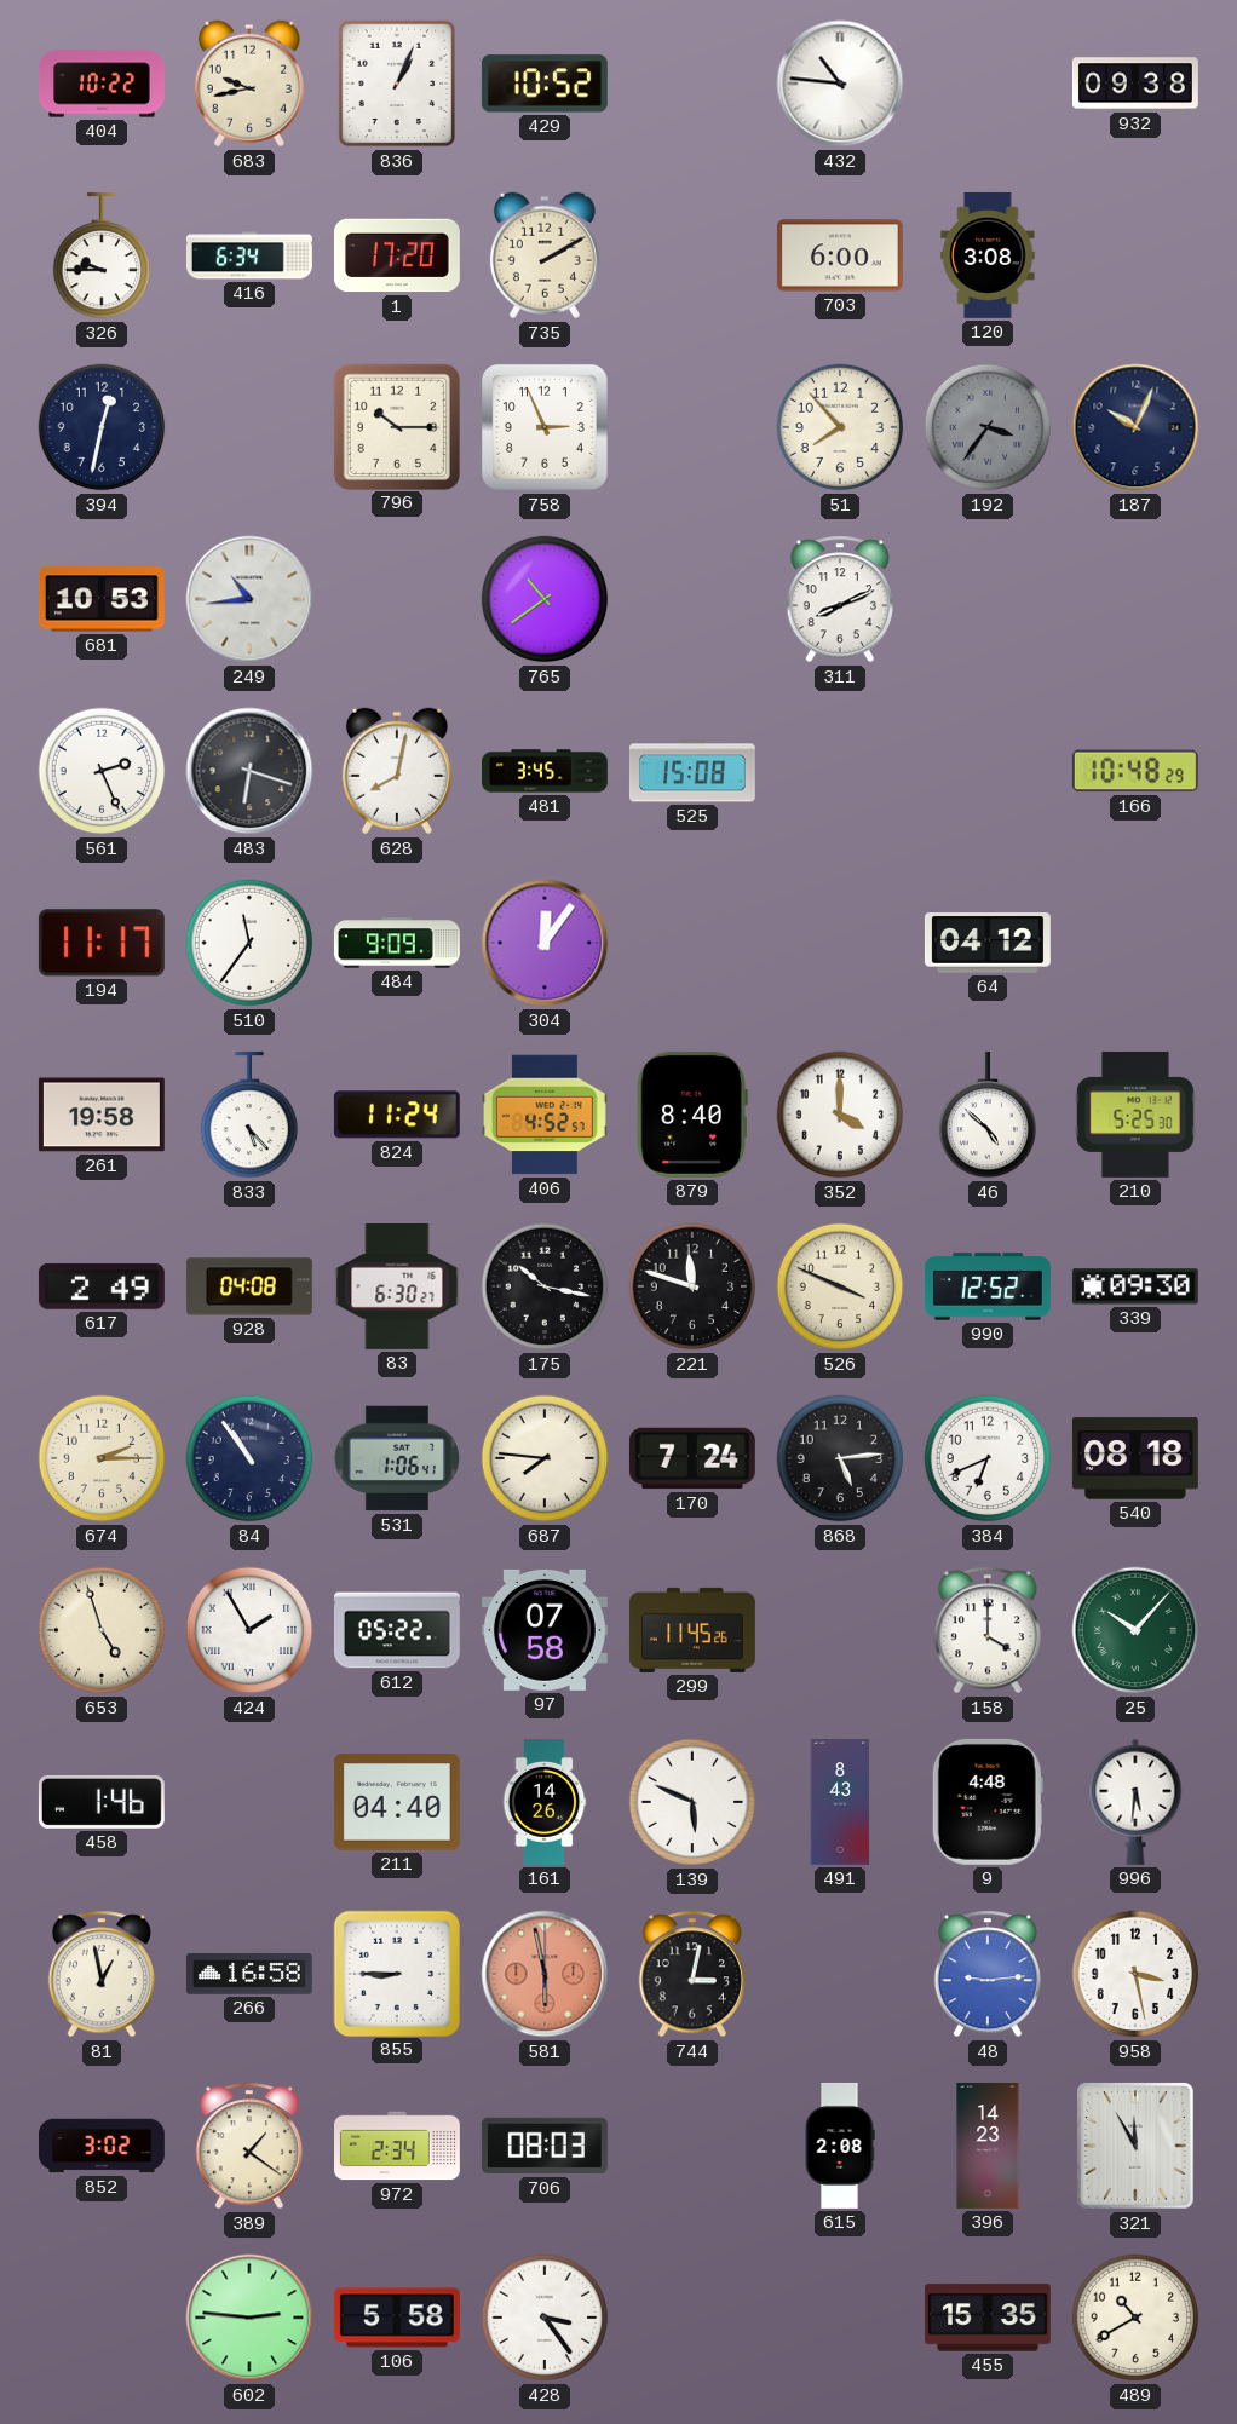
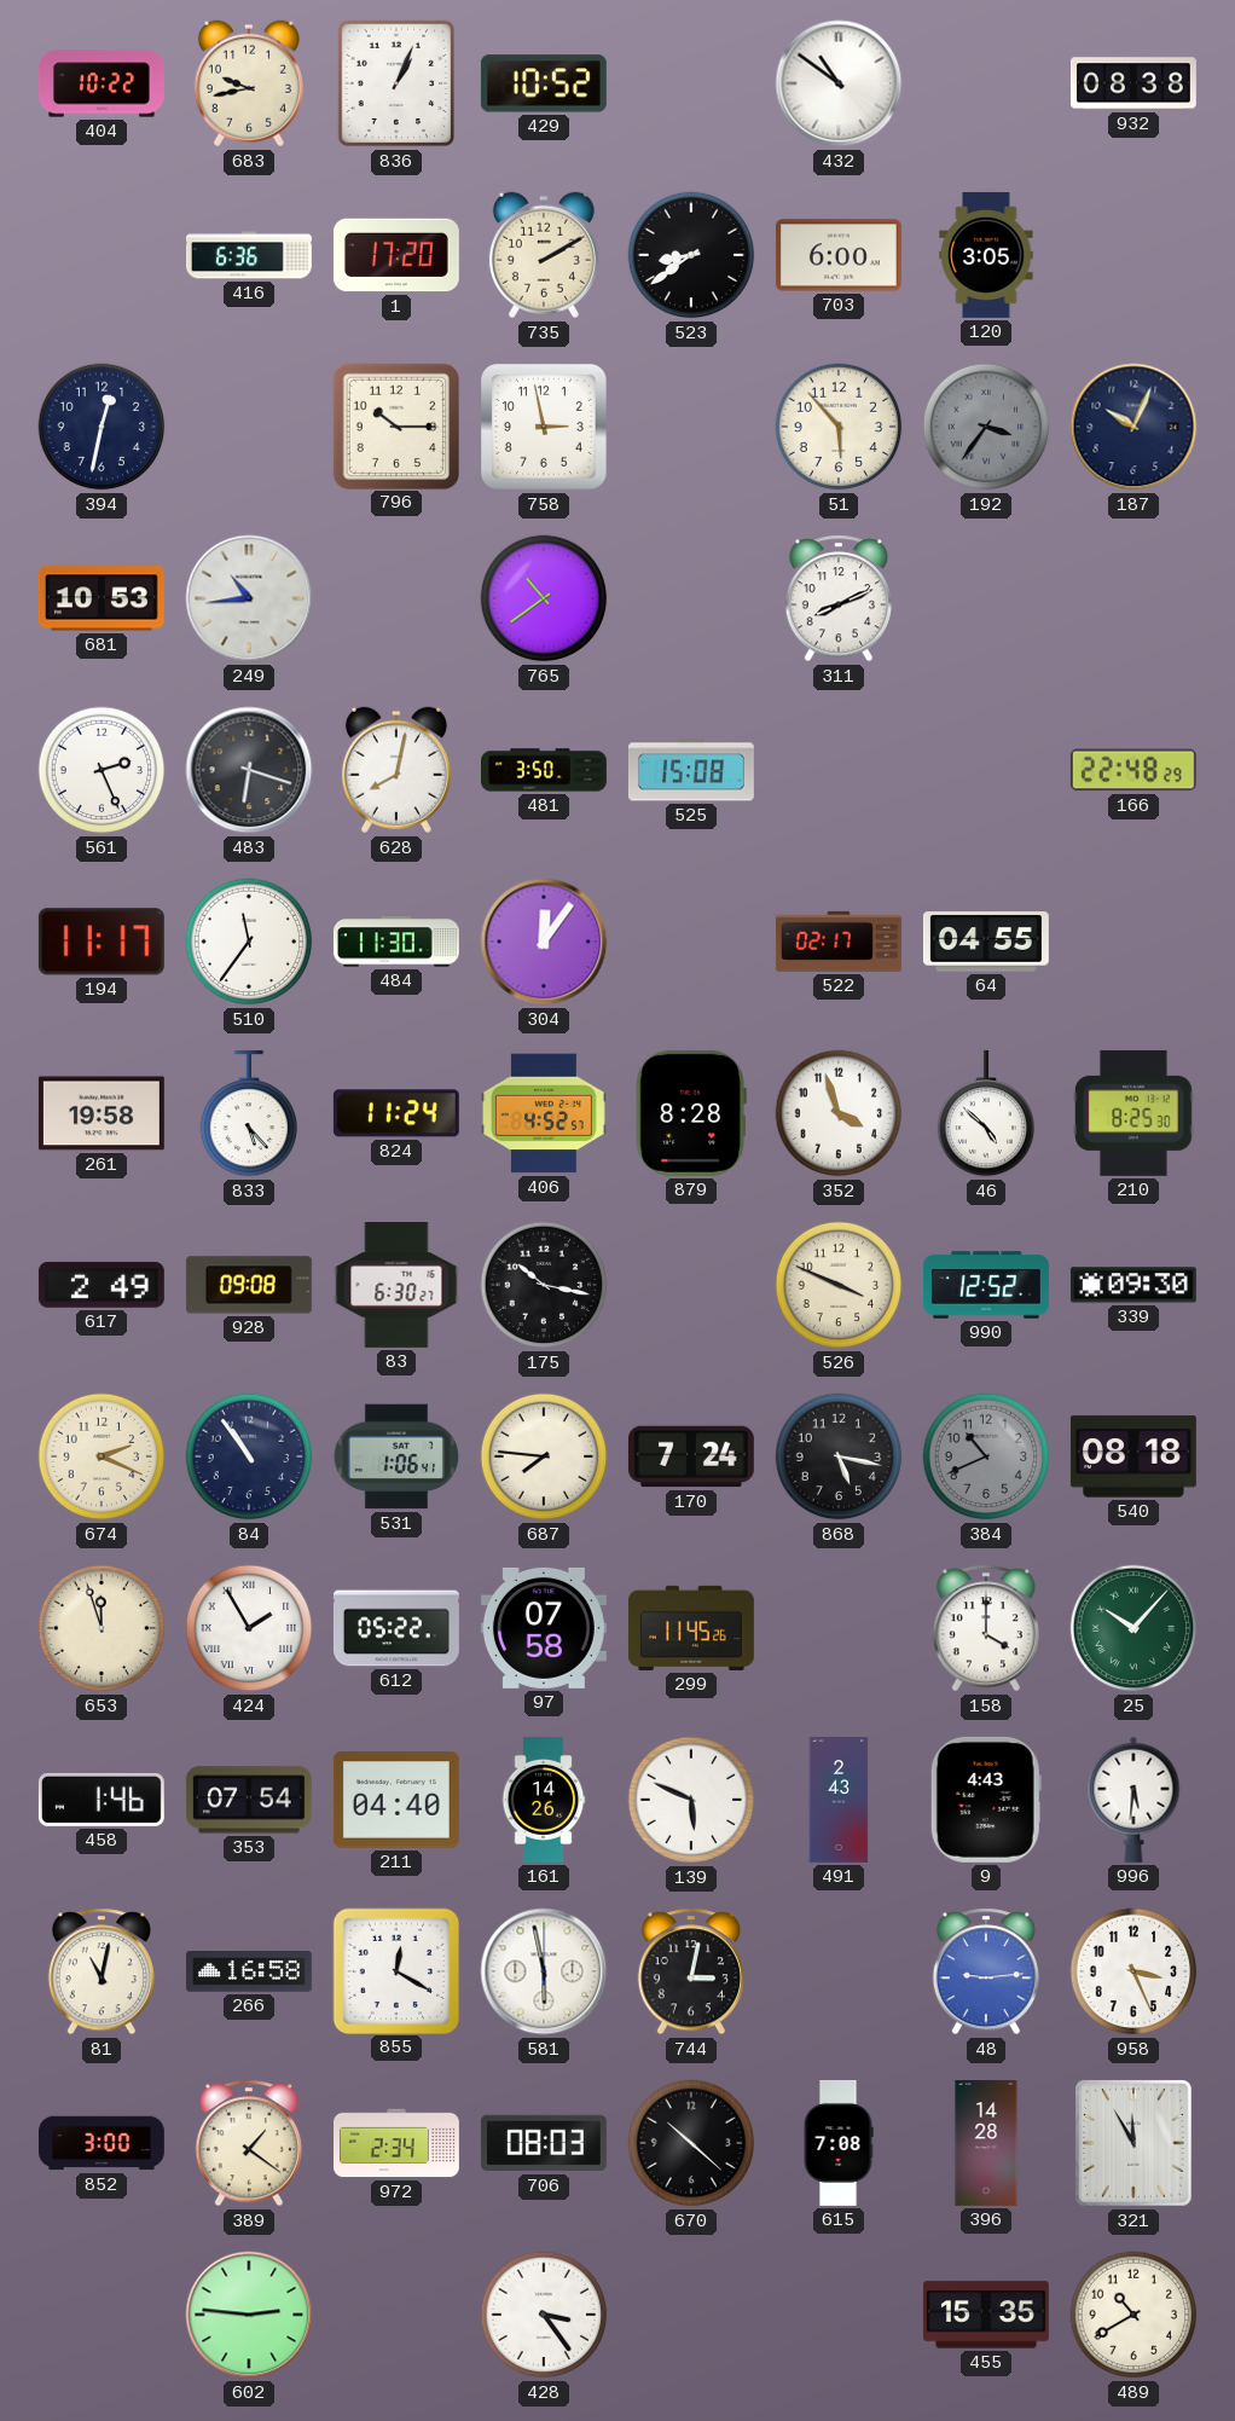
432: 10:46 -> 10:51
932: 09:38 -> 08:38
326: 9:45 -> none
416: 6:34 -> 6:36
523: none -> 8:39
120: 3:08 -> 3:05
758: 2:56 -> 2:58
51: 7:53 -> 5:53
481: 3:45 -> 3:50
166: 10:48 -> 22:48
484: 9:09 -> 11:30
522: none -> 02:17
64: 04:12 -> 04:55
879: 8:40 -> 8:28
352: 4:00 -> 3:57
210: 5:25 -> 8:25
928: 04:08 -> 09:08
221: 11:48 -> none
674: 2:15 -> 2:19
868: 5:14 -> 5:17
384: 6:41 -> 10:41
384 dial: white -> grey
653: 4:57 -> 11:57
353: none -> 07:54
491: 8:43 -> 2:43
9: 4:48 -> 4:43
81: 12:58 -> 11:02
855: 8:45 -> 12:20
581 dial: salmon -> white
958: 3:28 -> 3:26
852: 3:02 -> 3:00
670: none -> 10:22
615: 2:08 -> 7:08
396: 14:23 -> 14:28
106: 5:58 -> none
